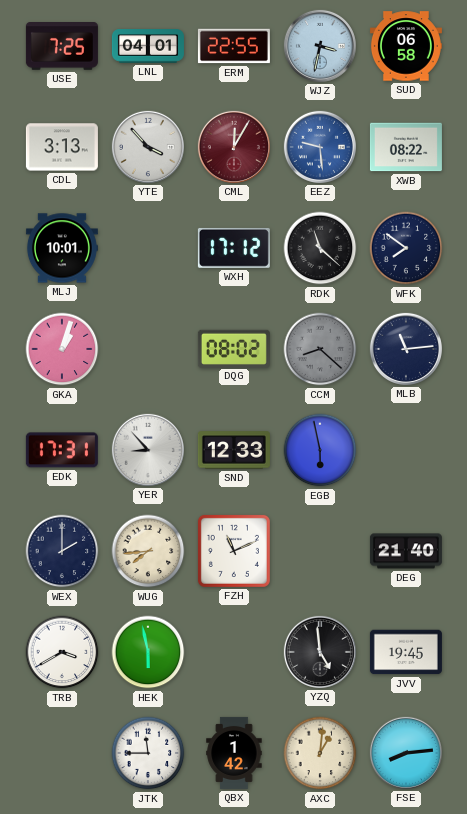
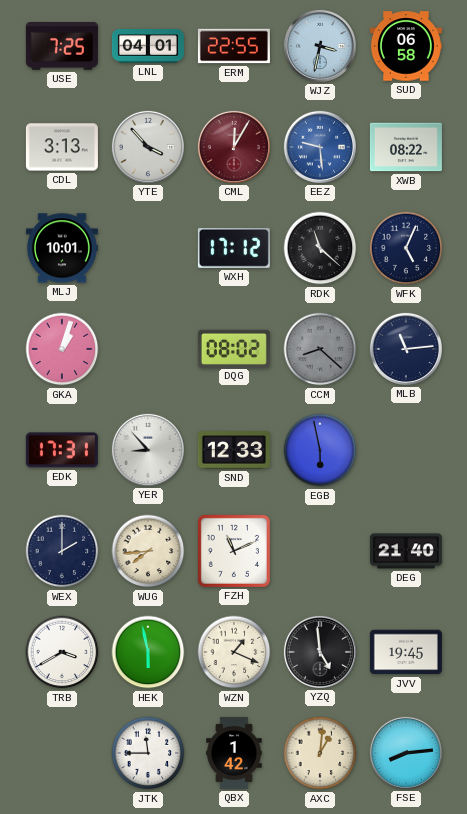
WFK: 7:51 -> 5:04
WZN: none -> 1:19
